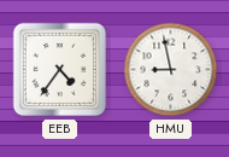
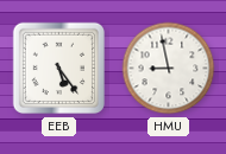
EEB: 4:36 -> 5:24
